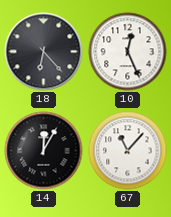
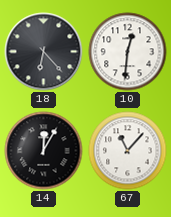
10: 12:26 -> 12:31
